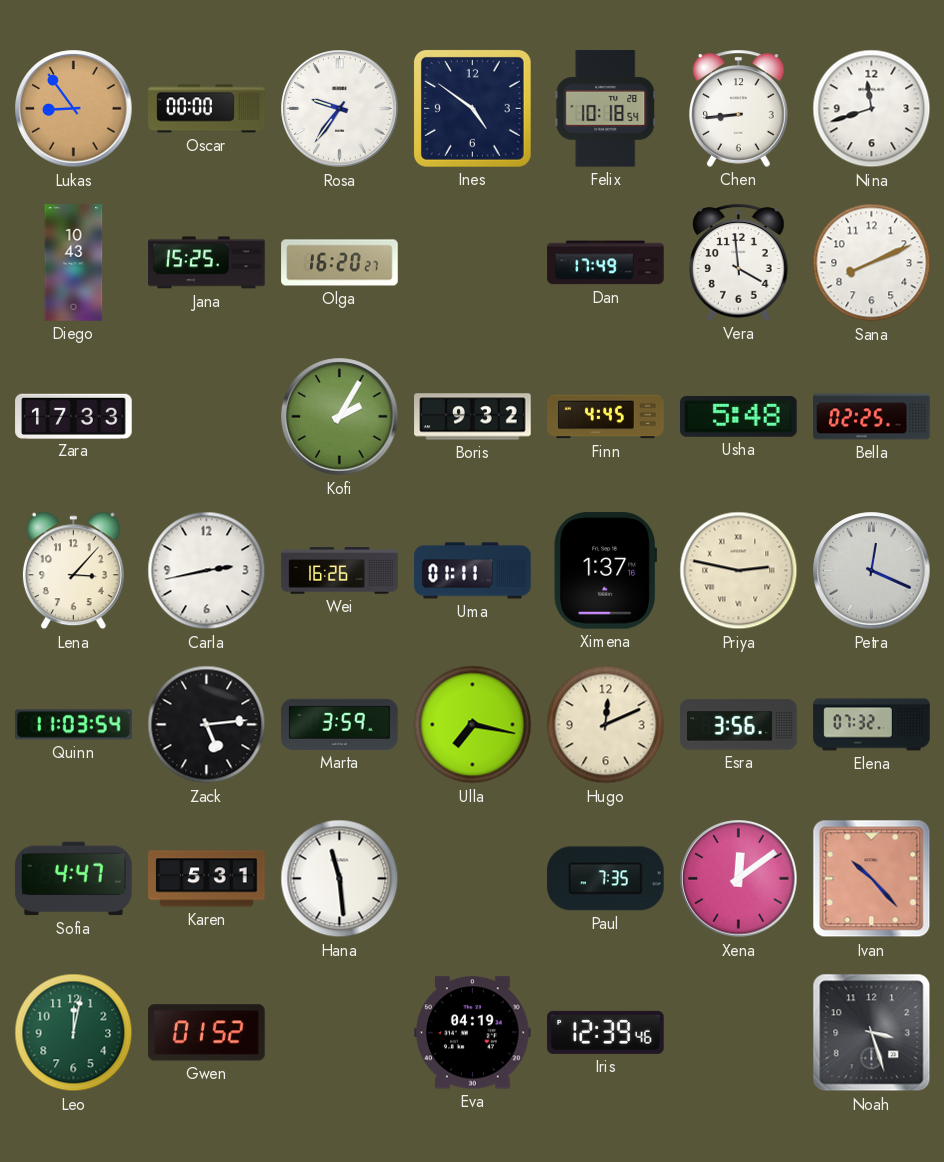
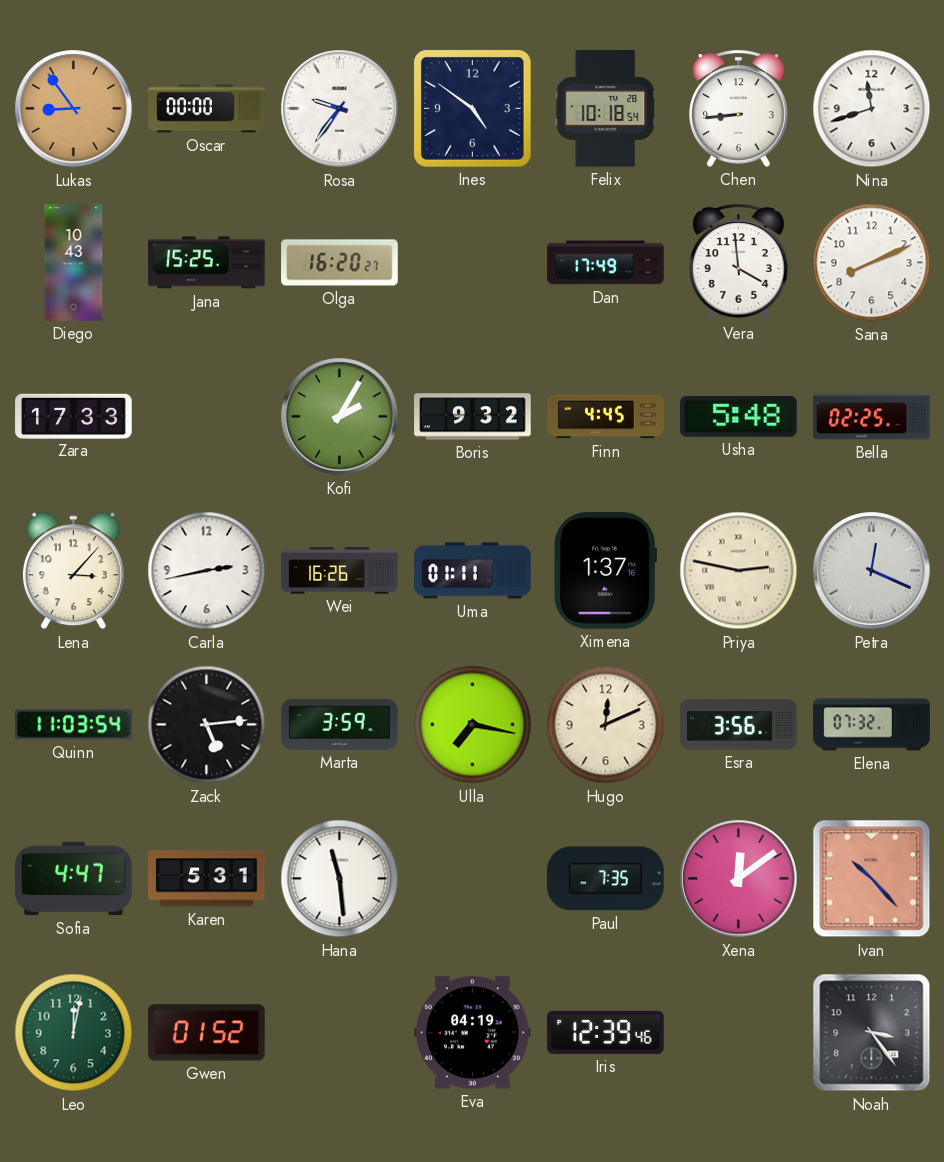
Noah: 3:27 -> 3:24
